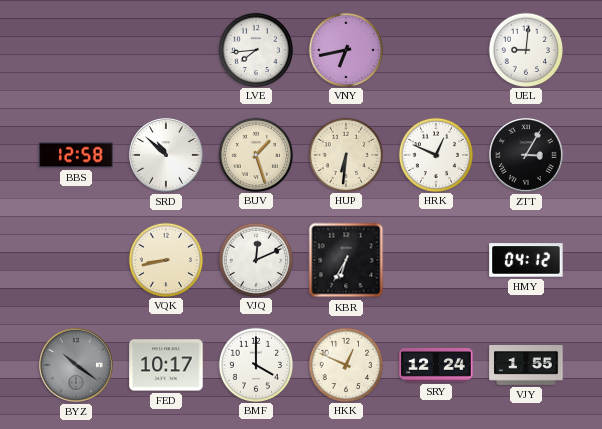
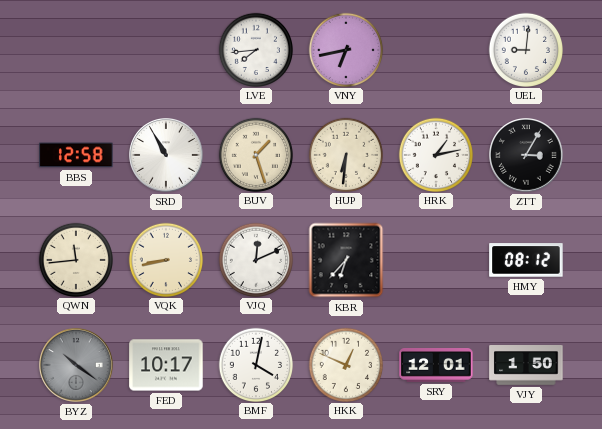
SRD: 10:52 -> 10:55
HRK: 12:49 -> 1:13
QWN: none -> 11:44
KBR: 6:35 -> 6:37
HMY: 04:12 -> 08:12
BMF: 4:00 -> 4:02
SRY: 12:24 -> 12:01
VJY: 1:55 -> 1:50
